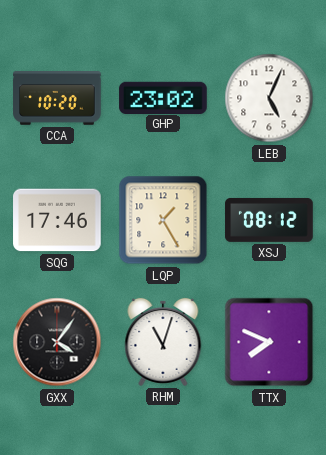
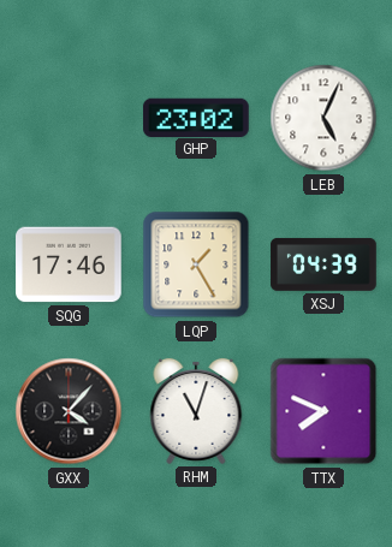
CCA: 10:20 -> none
XSJ: 08:12 -> 04:39
GXX: 4:06 -> 4:07
